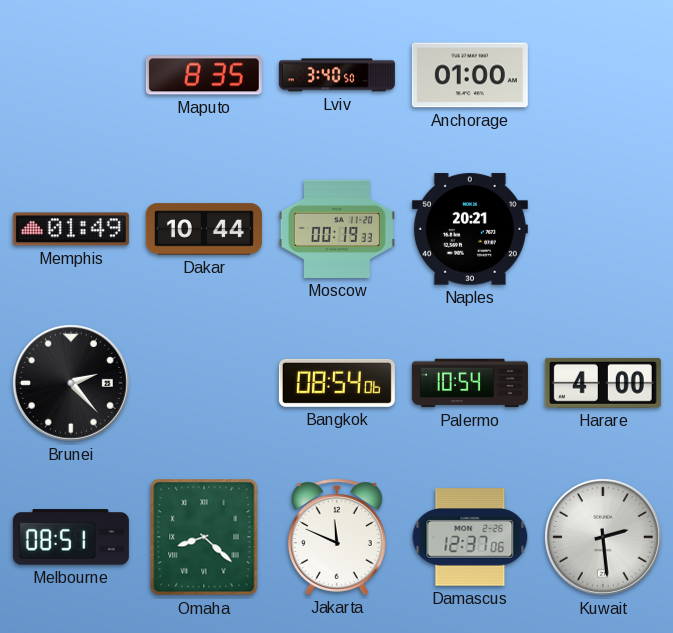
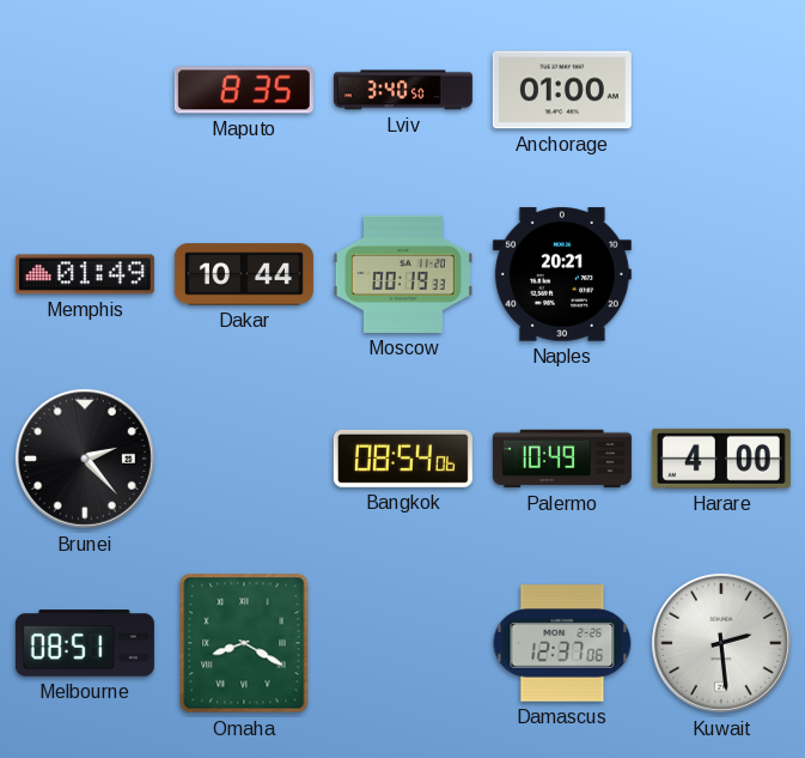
Palermo: 10:54 -> 10:49
Omaha: 8:22 -> 8:20
Jakarta: 11:49 -> none
